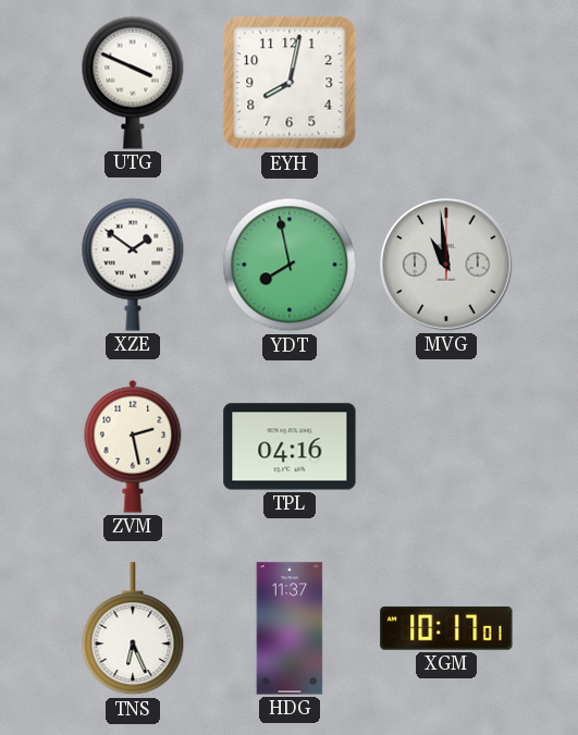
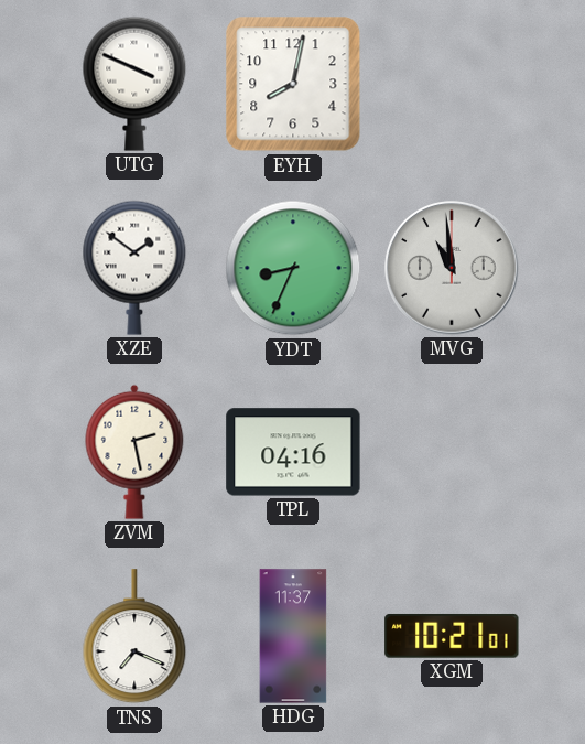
YDT: 7:58 -> 8:34
TNS: 6:26 -> 7:19
XGM: 10:17 -> 10:21
